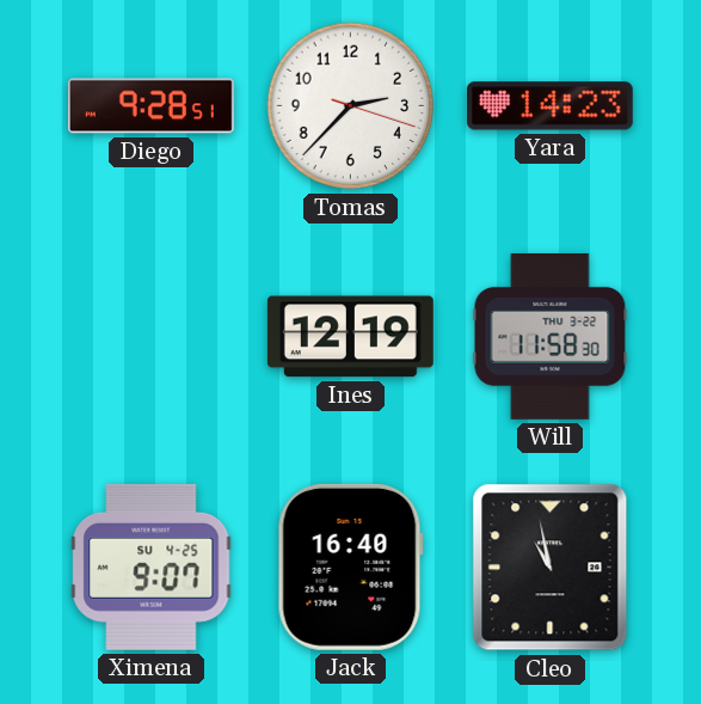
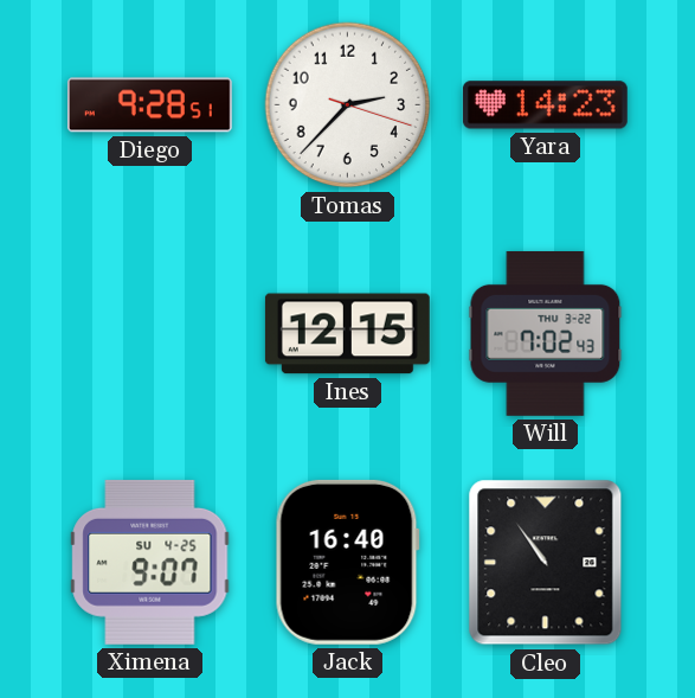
Ines: 12:19 -> 12:15
Will: 11:58 -> 7:02
Cleo: 10:58 -> 10:54
